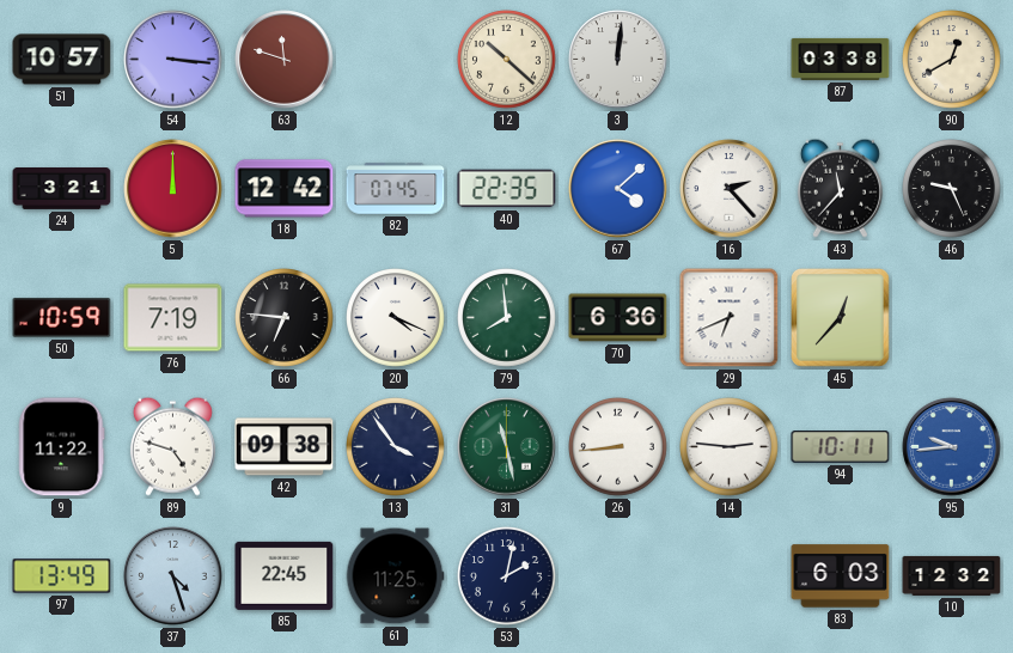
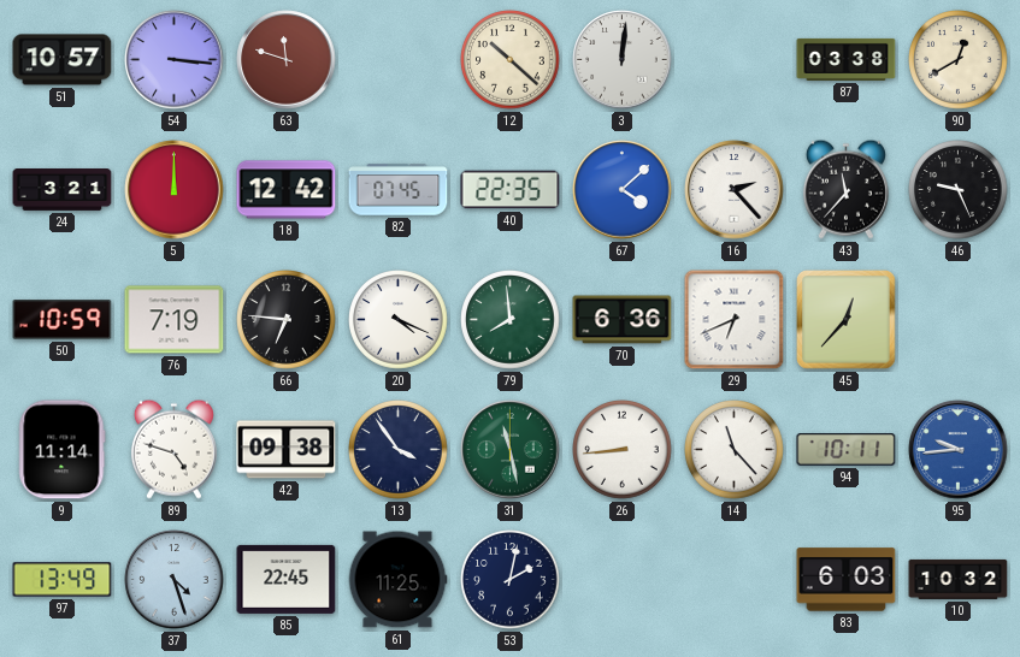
9: 11:22 -> 11:14
14: 2:46 -> 11:23
10: 12:32 -> 10:32
